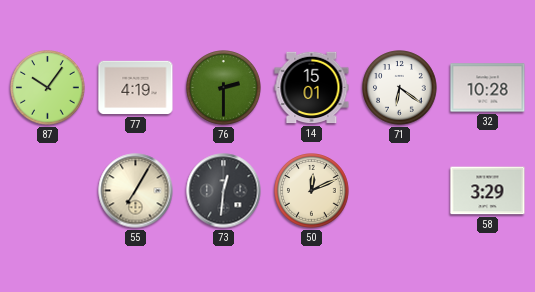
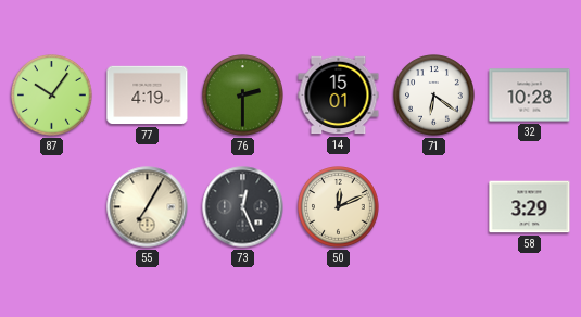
73: 12:31 -> 12:26
